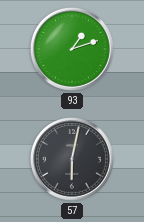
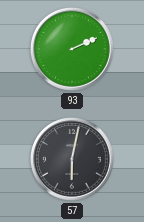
93: 1:12 -> 2:11
